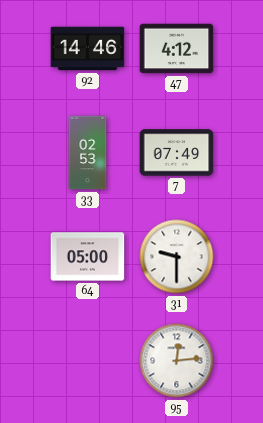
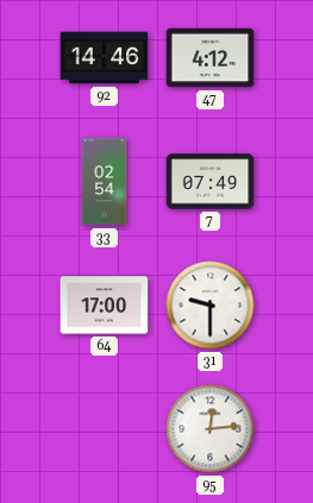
33: 02:53 -> 02:54
64: 05:00 -> 17:00
